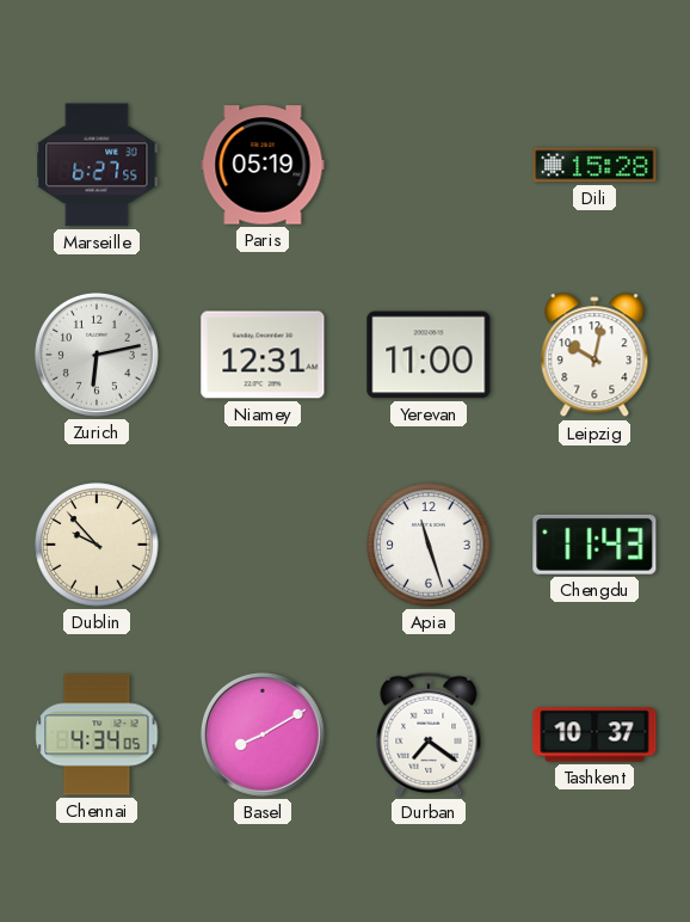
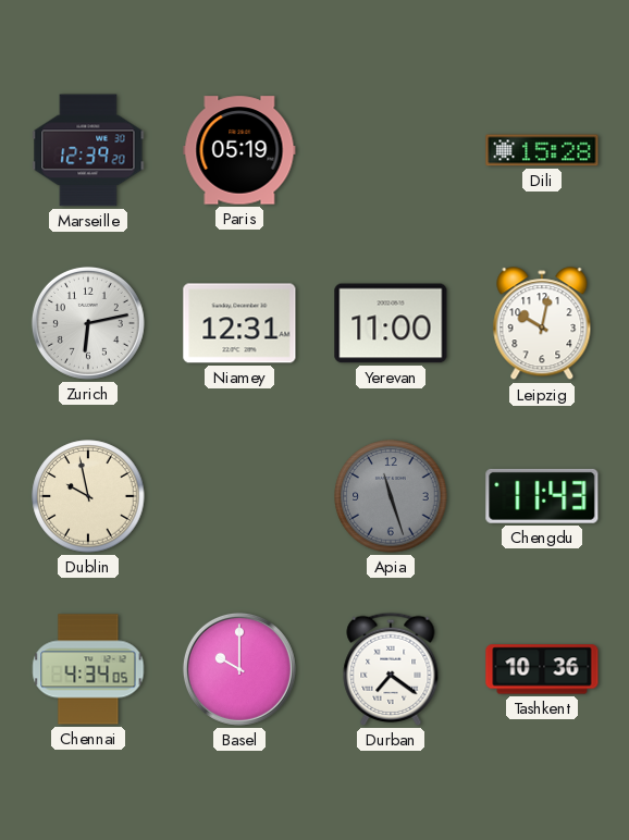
Marseille: 6:27 -> 12:39
Dublin: 9:53 -> 9:58
Apia dial: white -> grey
Basel: 8:10 -> 10:00
Tashkent: 10:37 -> 10:36
